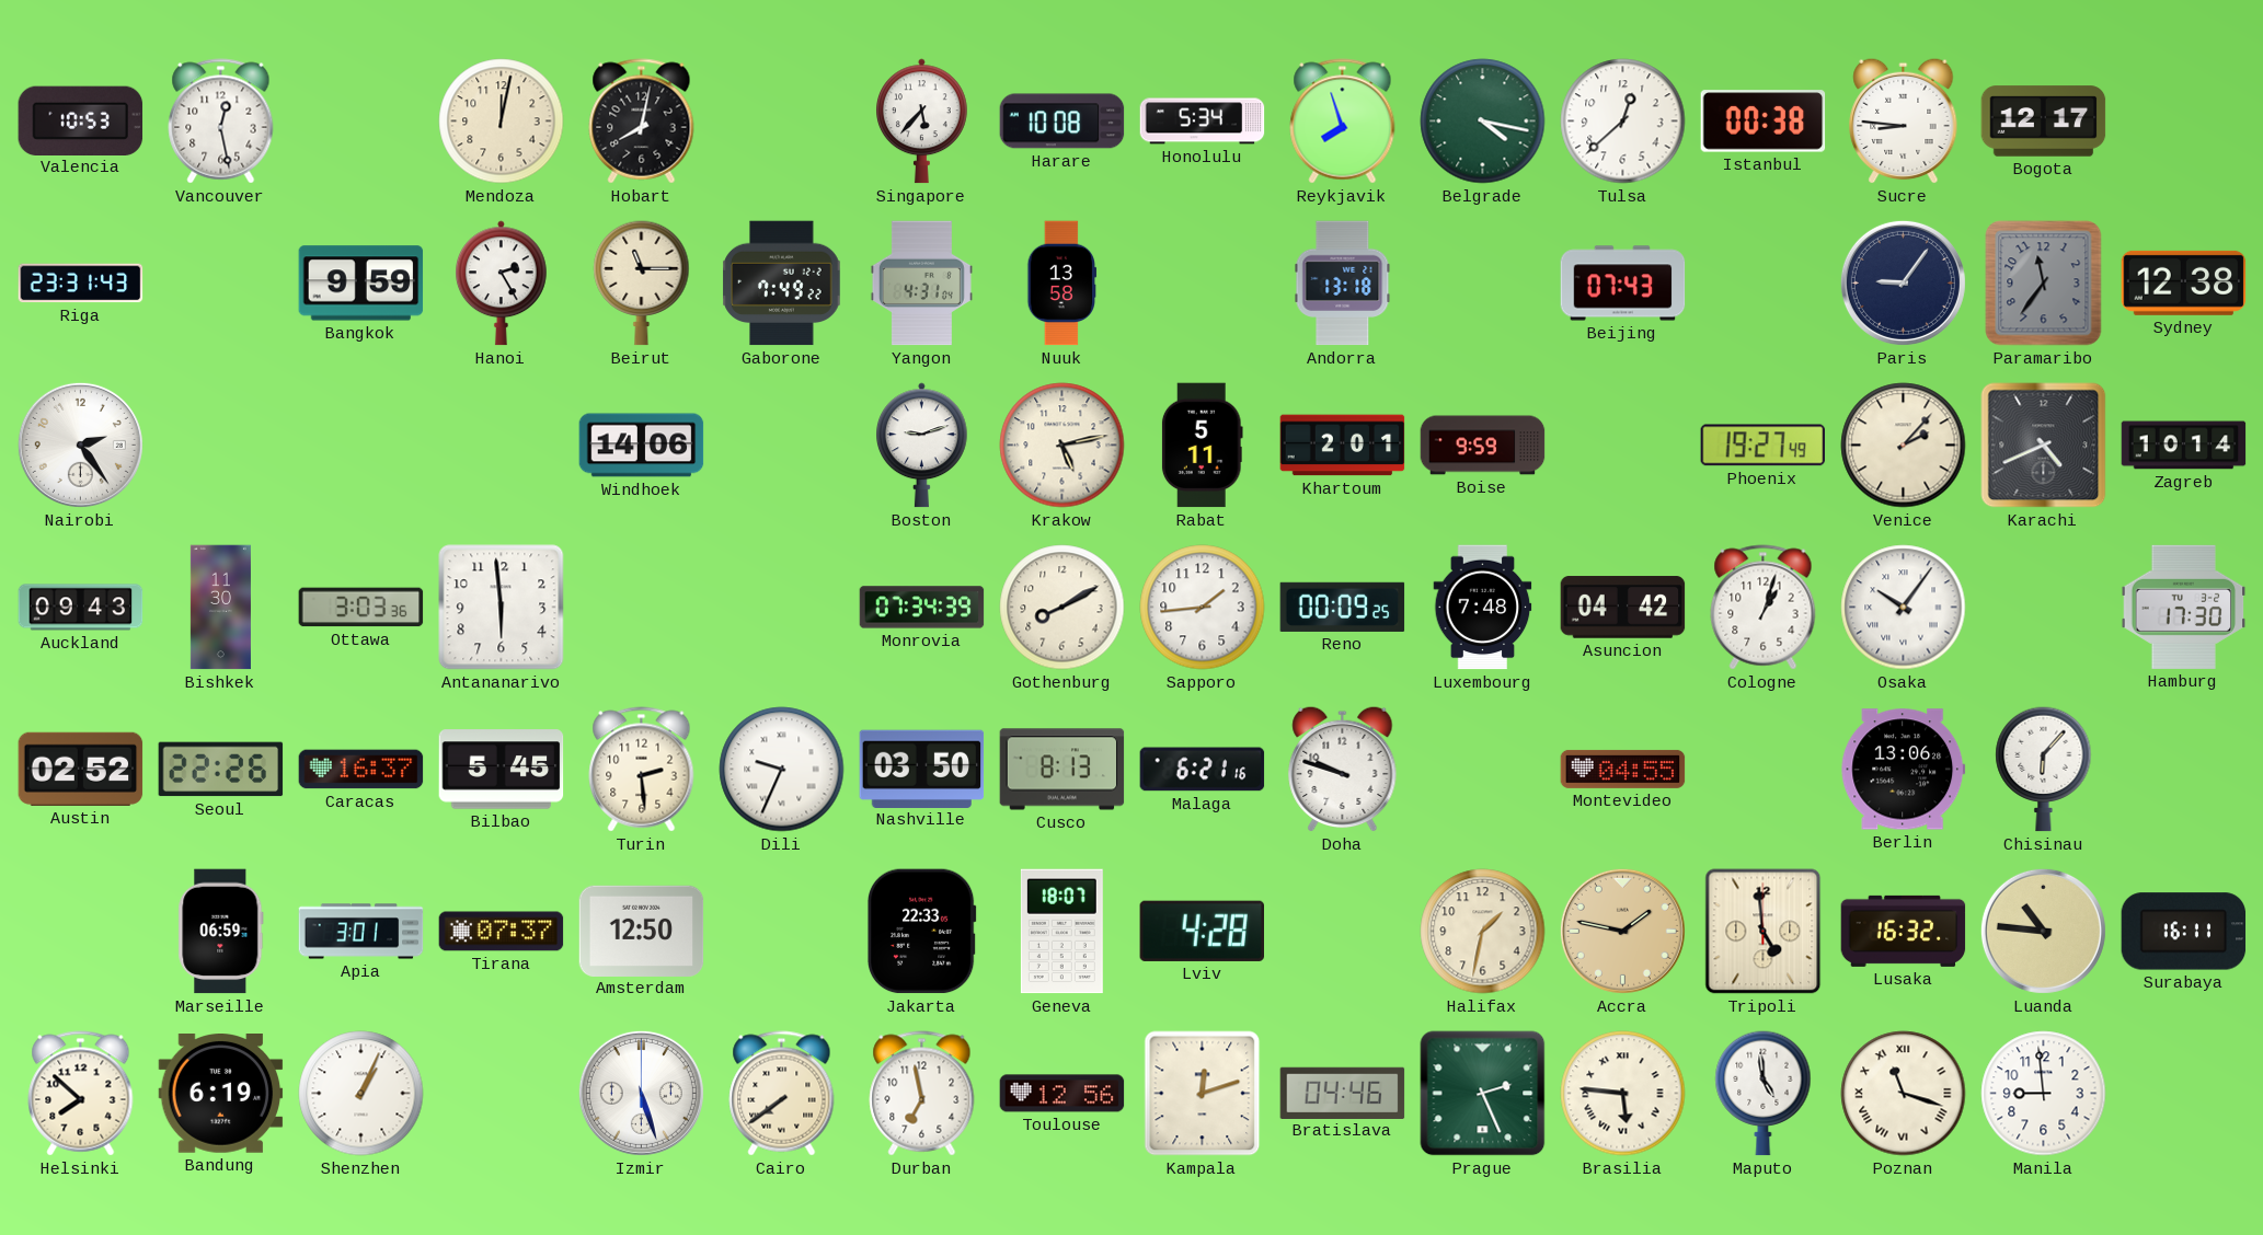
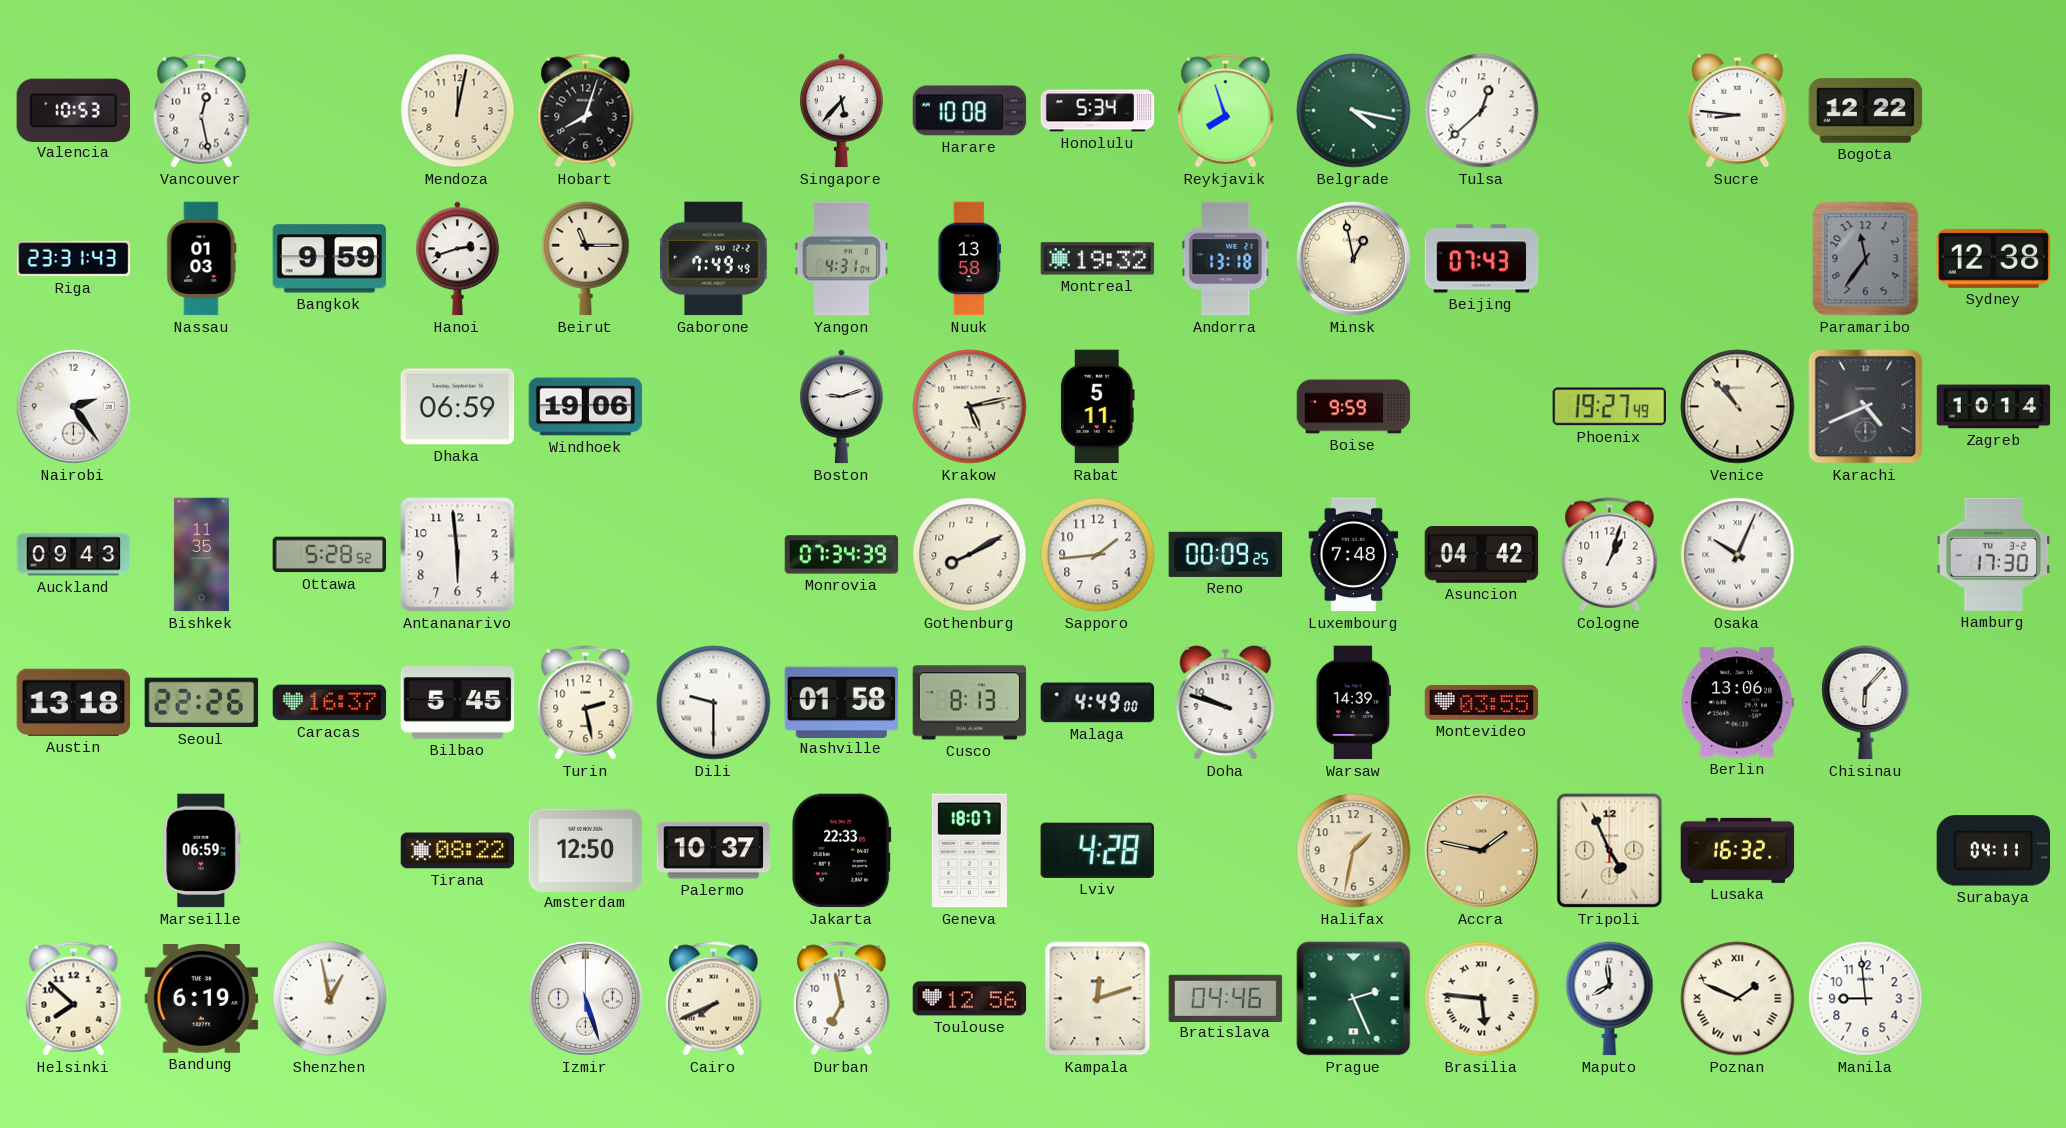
Hobart: 8:02 -> 8:03
Istanbul: 00:38 -> none
Bogota: 12:17 -> 12:22
Nassau: none -> 01:03
Hanoi: 2:25 -> 2:42
Gaborone: 7:49:22 -> 7:49:49
Montreal: none -> 19:32
Minsk: none -> 12:58
Paris: 9:06 -> none
Dhaka: none -> 06:59
Windhoek: 14:06 -> 19:06
Khartoum: 2:01 -> none
Venice: 2:07 -> 10:53
Bishkek: 11:30 -> 11:35
Ottawa: 3:03 -> 5:28
Osaka: 10:06 -> 10:04
Austin: 02:52 -> 13:18
Turin: 2:29 -> 2:28
Dili: 9:34 -> 9:30
Nashville: 03:50 -> 01:58
Malaga: 6:21 -> 4:49
Warsaw: none -> 14:39
Montevideo: 04:55 -> 03:55
Apia: 3:01 -> none
Tirana: 07:37 -> 08:22
Palermo: none -> 10:37
Tripoli: 4:59 -> 4:56
Luanda: 10:46 -> none
Surabaya: 16:11 -> 04:11
Shenzhen: 1:04 -> 12:58
Cairo: 7:39 -> 7:41
Maputo: 4:59 -> 7:59
Poznan: 11:18 -> 1:49
